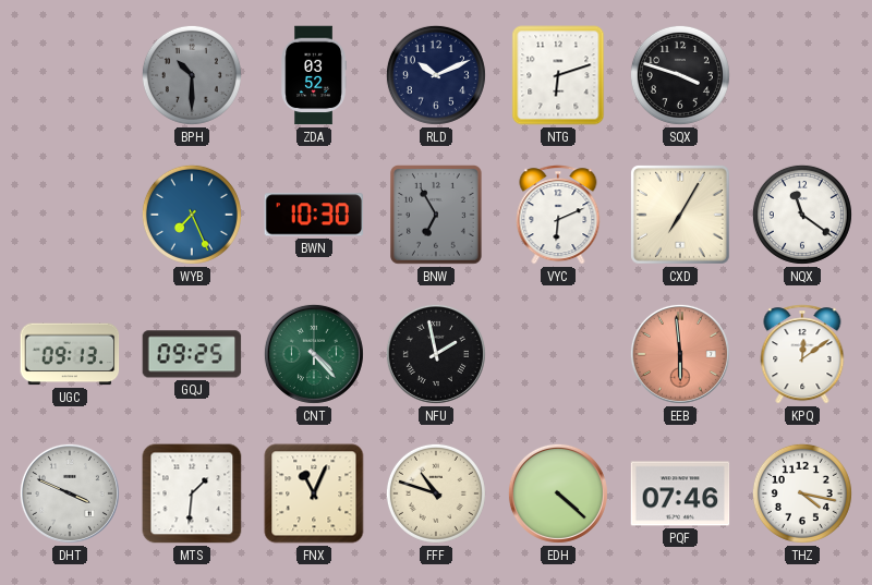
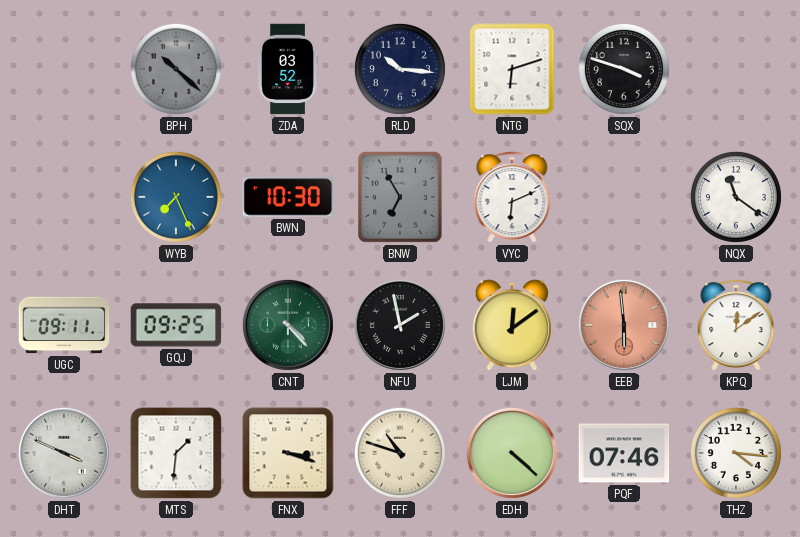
BPH: 10:30 -> 10:22
RLD: 10:11 -> 10:16
CXD: 7:05 -> none
UGC: 09:13 -> 09:11
LJM: none -> 12:09
FNX: 11:04 -> 3:18
THZ: 4:17 -> 4:16
